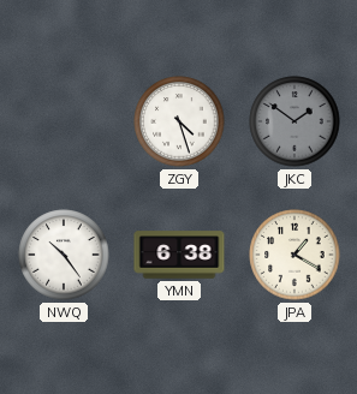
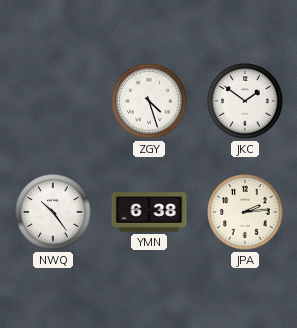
JKC dial: grey -> white
JPA: 1:20 -> 2:14
